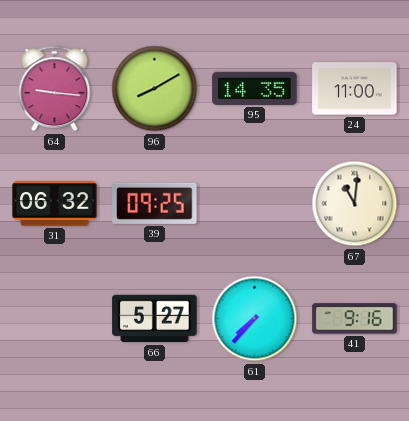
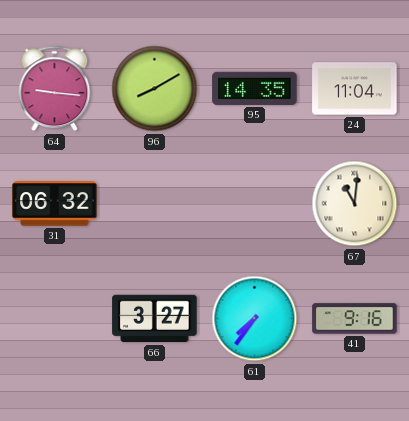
24: 11:00 -> 11:04
39: 09:25 -> none
66: 5:27 -> 3:27
61: 7:37 -> 7:36
